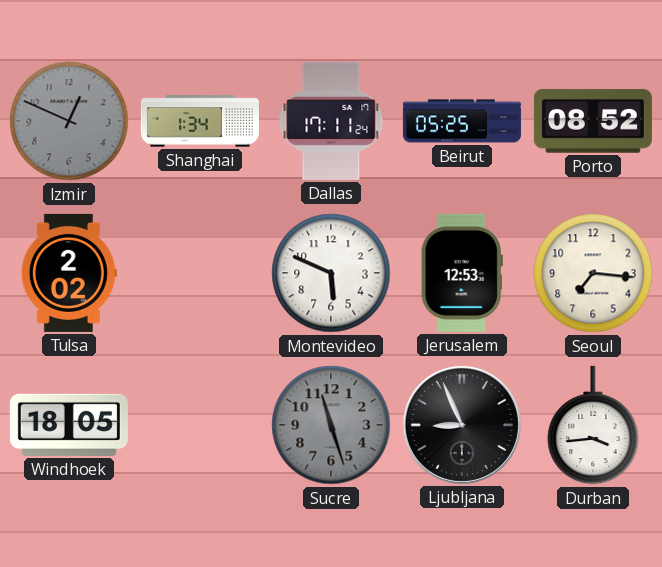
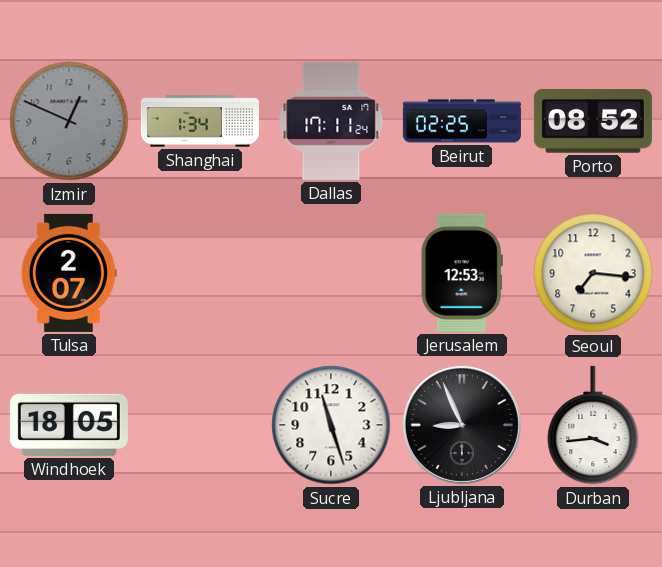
Beirut: 05:25 -> 02:25
Tulsa: 2:02 -> 2:07
Montevideo: 5:49 -> none
Sucre dial: grey -> white
